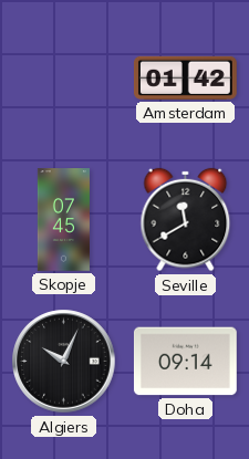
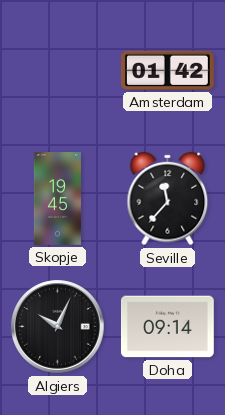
Skopje: 07:45 -> 19:45
Seville: 11:40 -> 11:37
